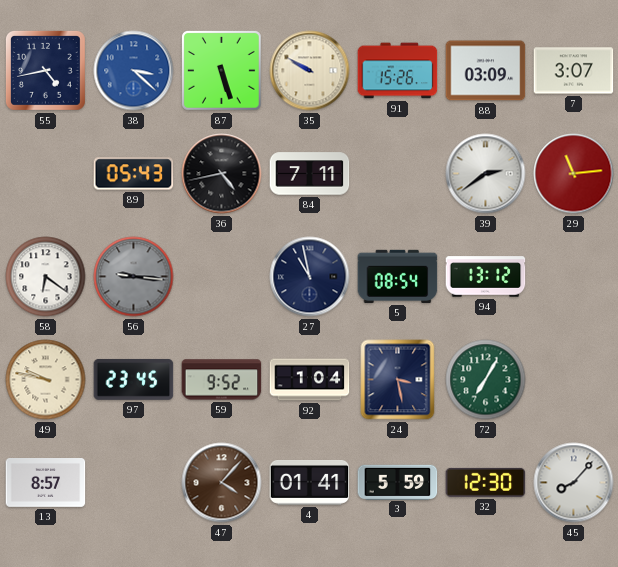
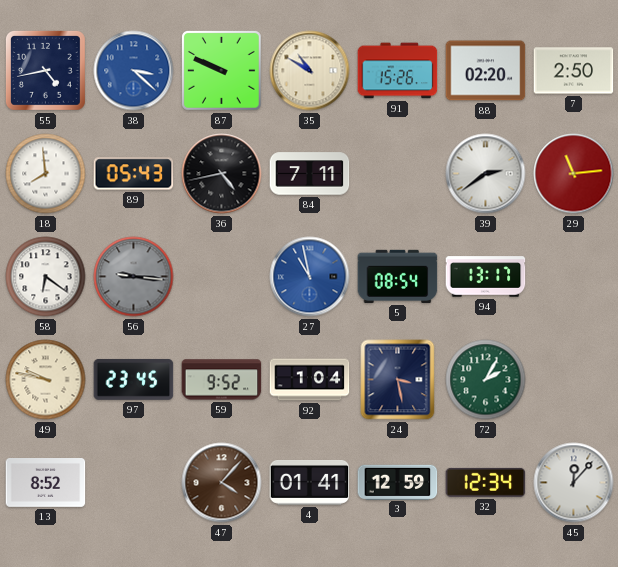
87: 5:27 -> 9:49
35: 9:50 -> 10:50
88: 03:09 -> 02:20
7: 3:07 -> 2:50
18: none -> 7:59
27 dial: navy -> blue
94: 13:12 -> 13:17
72: 7:05 -> 2:05
13: 8:57 -> 8:52
3: 5:59 -> 12:59
32: 12:30 -> 12:34
45: 8:07 -> 12:07
